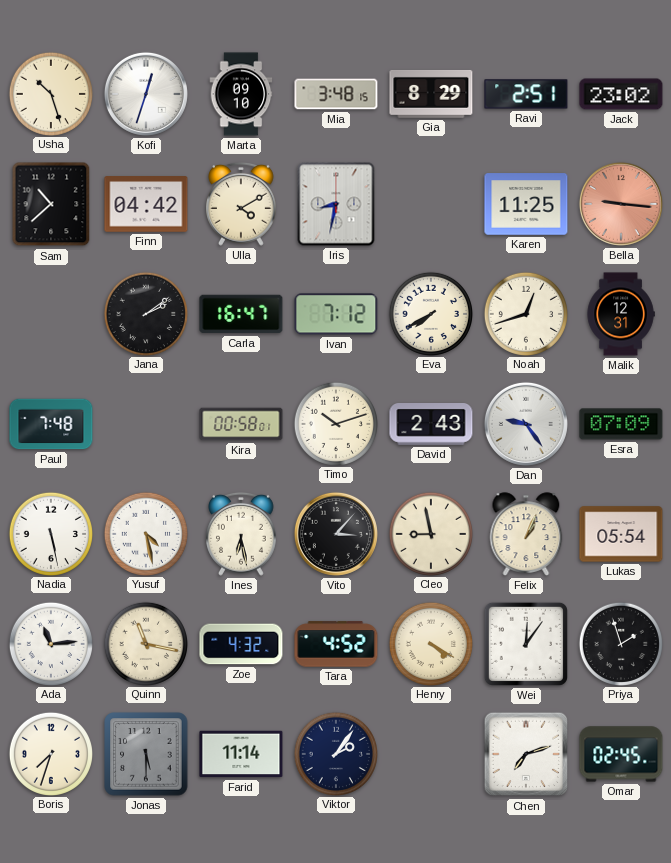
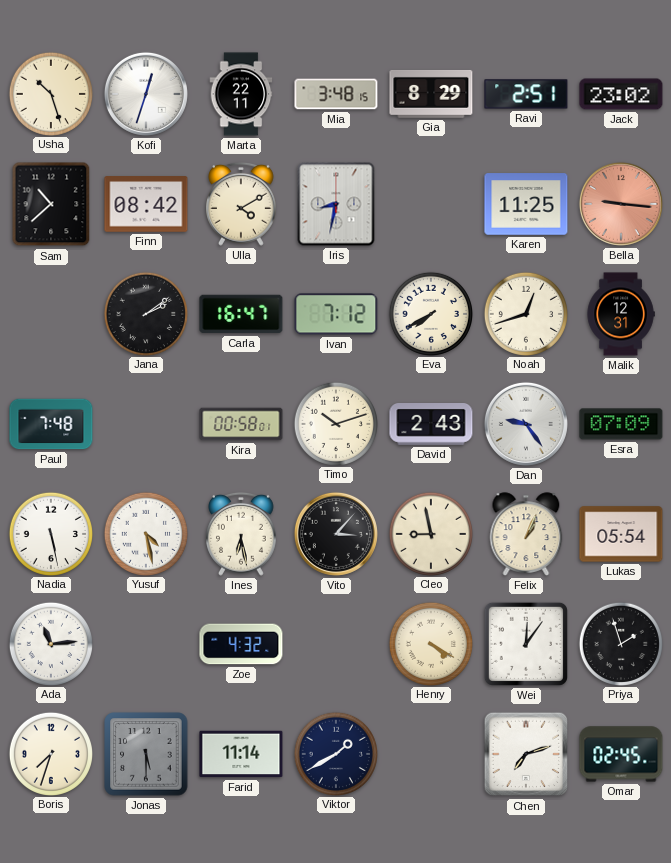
Marta: 09:10 -> 22:11
Finn: 04:42 -> 08:42
Quinn: 11:17 -> none
Tara: 4:52 -> none
Viktor: 2:06 -> 1:40
